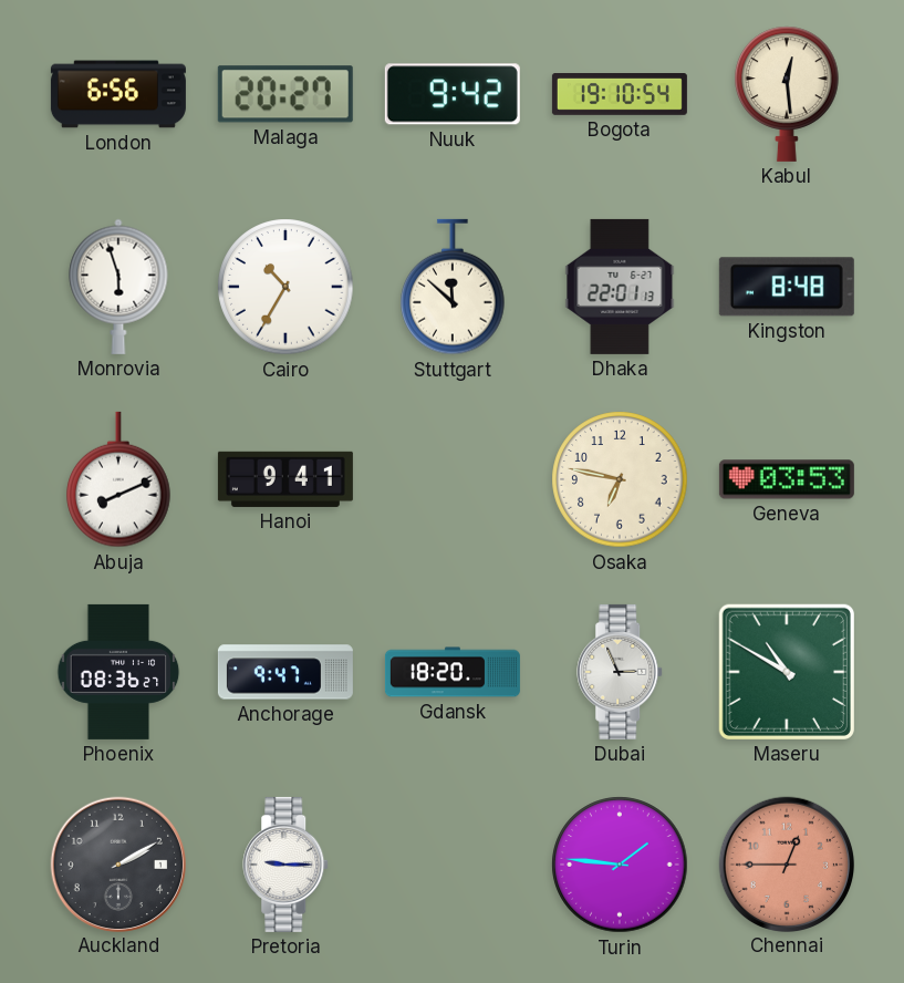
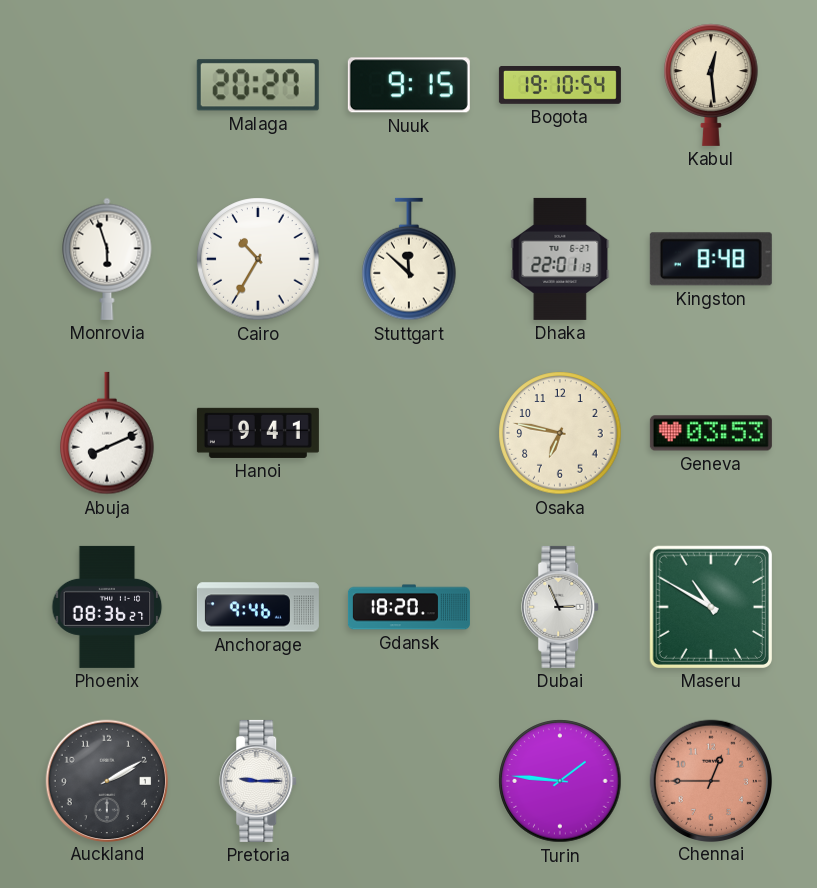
London: 6:56 -> none
Nuuk: 9:42 -> 9:15
Anchorage: 9:47 -> 9:46
